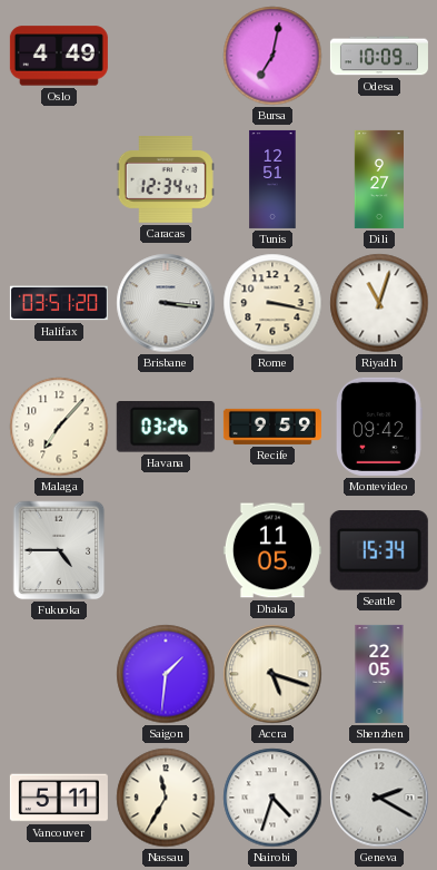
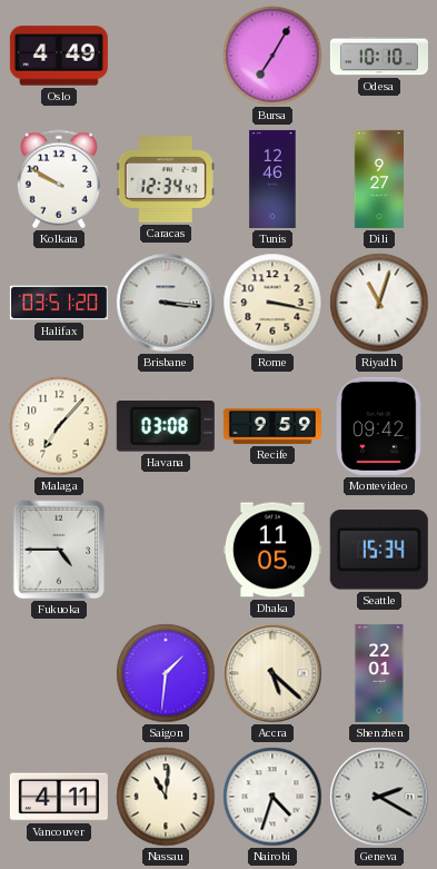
Bursa: 7:02 -> 7:05
Odesa: 10:09 -> 10:10
Kolkata: none -> 9:50
Tunis: 12:51 -> 12:46
Havana: 03:26 -> 03:08
Accra: 5:18 -> 5:22
Shenzhen: 22:05 -> 22:01
Vancouver: 5:11 -> 4:11
Nassau: 11:35 -> 11:01
